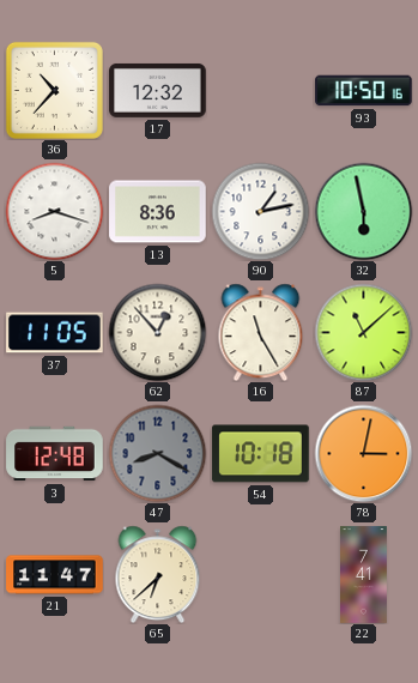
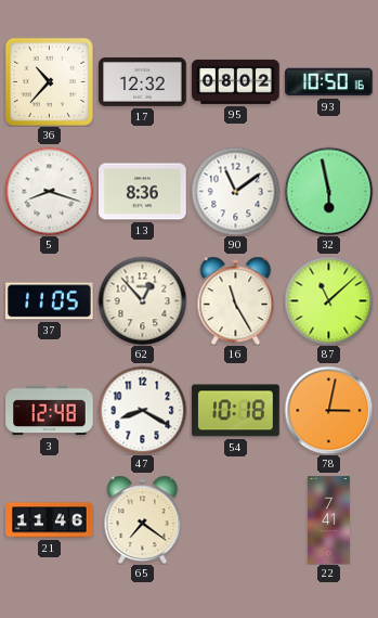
95: none -> 08:02
90: 1:13 -> 11:09
47 dial: grey -> white
21: 11:47 -> 11:46
65: 6:38 -> 7:21
